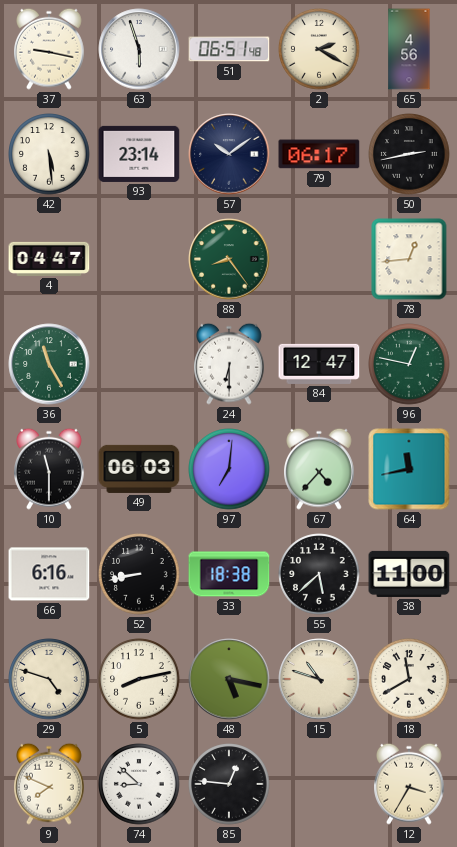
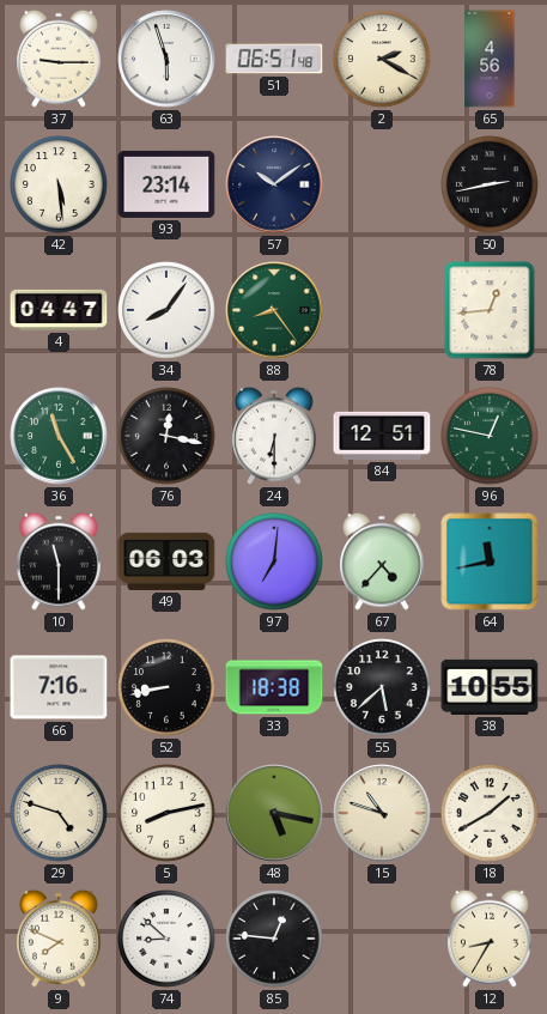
37: 9:17 -> 9:15
79: 06:17 -> none
34: none -> 8:06
76: none -> 12:17
84: 12:47 -> 12:51
66: 6:16 -> 7:16
38: 11:00 -> 10:55
18: 11:40 -> 1:40
12: 3:35 -> 8:35
